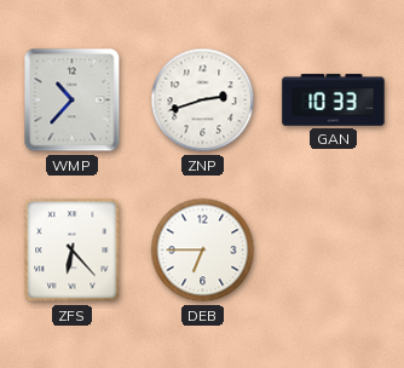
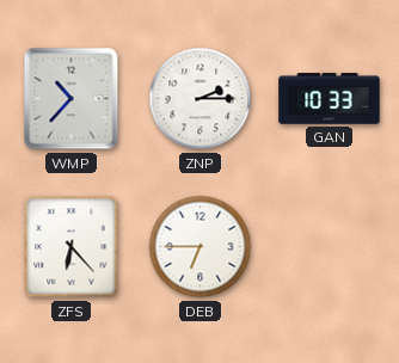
ZNP: 2:42 -> 2:15
